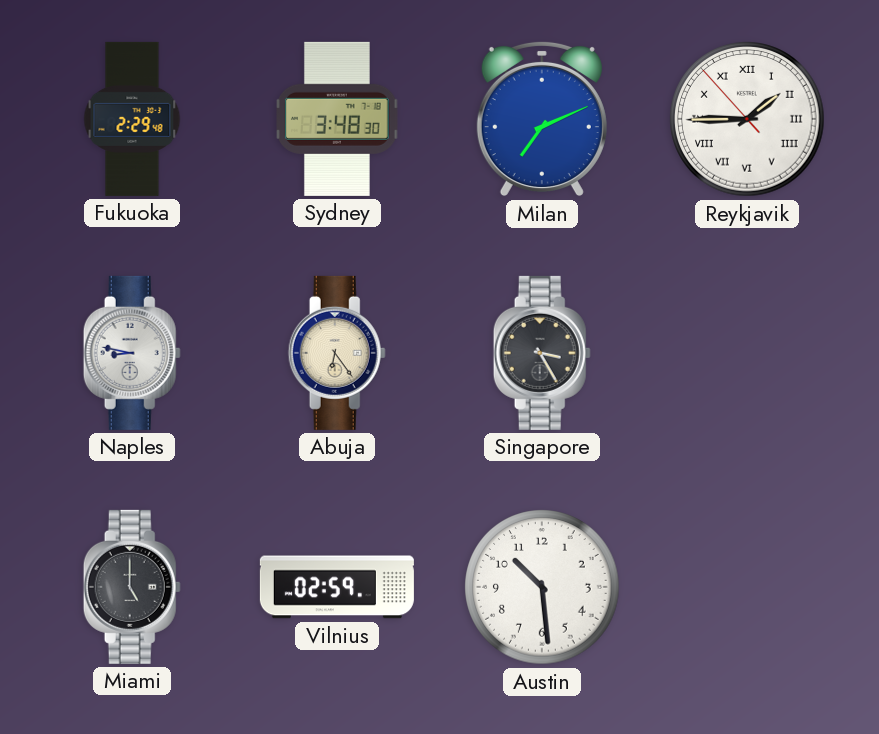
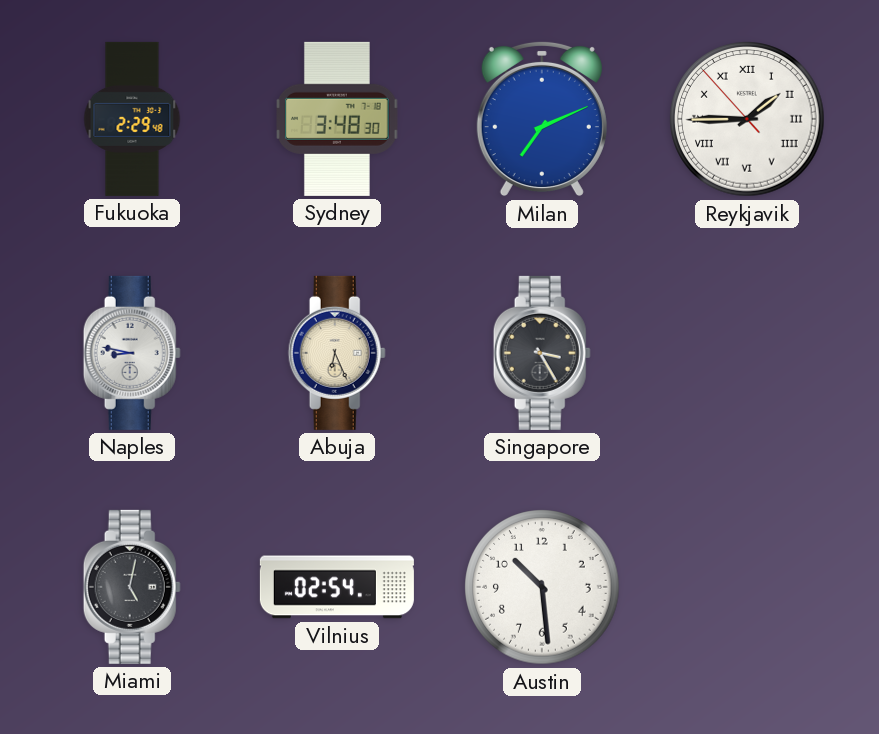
Abuja: 6:24 -> 6:26
Miami: 5:00 -> 5:02
Vilnius: 02:59 -> 02:54
